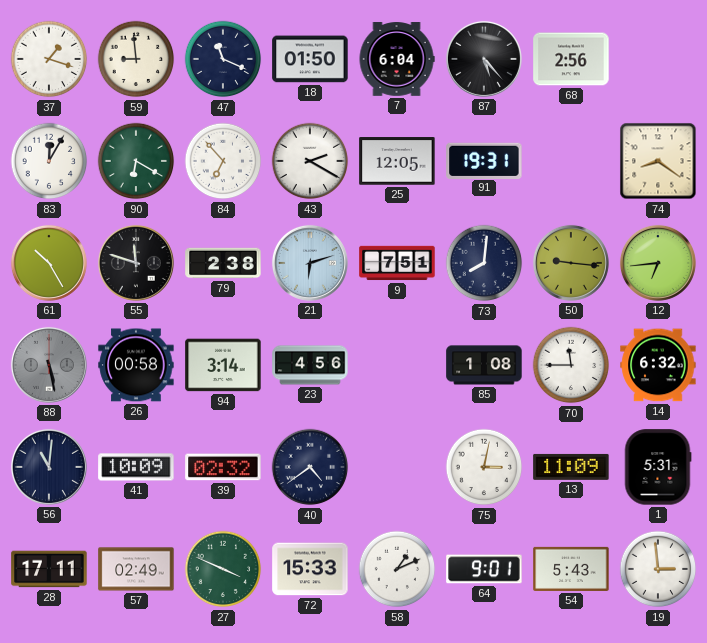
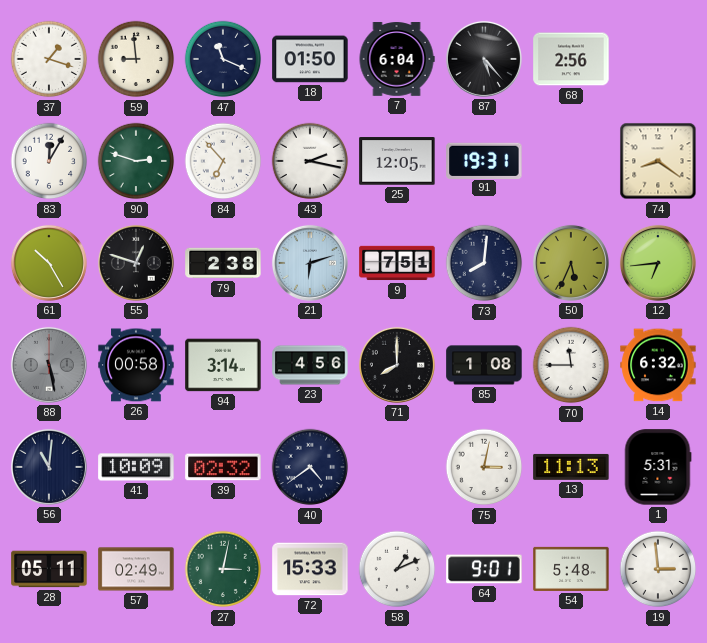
90: 6:20 -> 2:48
43: 2:20 -> 2:17
55: 11:48 -> 12:48
50: 9:16 -> 5:34
71: none -> 8:00
13: 11:09 -> 11:13
28: 17:11 -> 05:11
27: 3:49 -> 3:02
54: 5:43 -> 5:48
